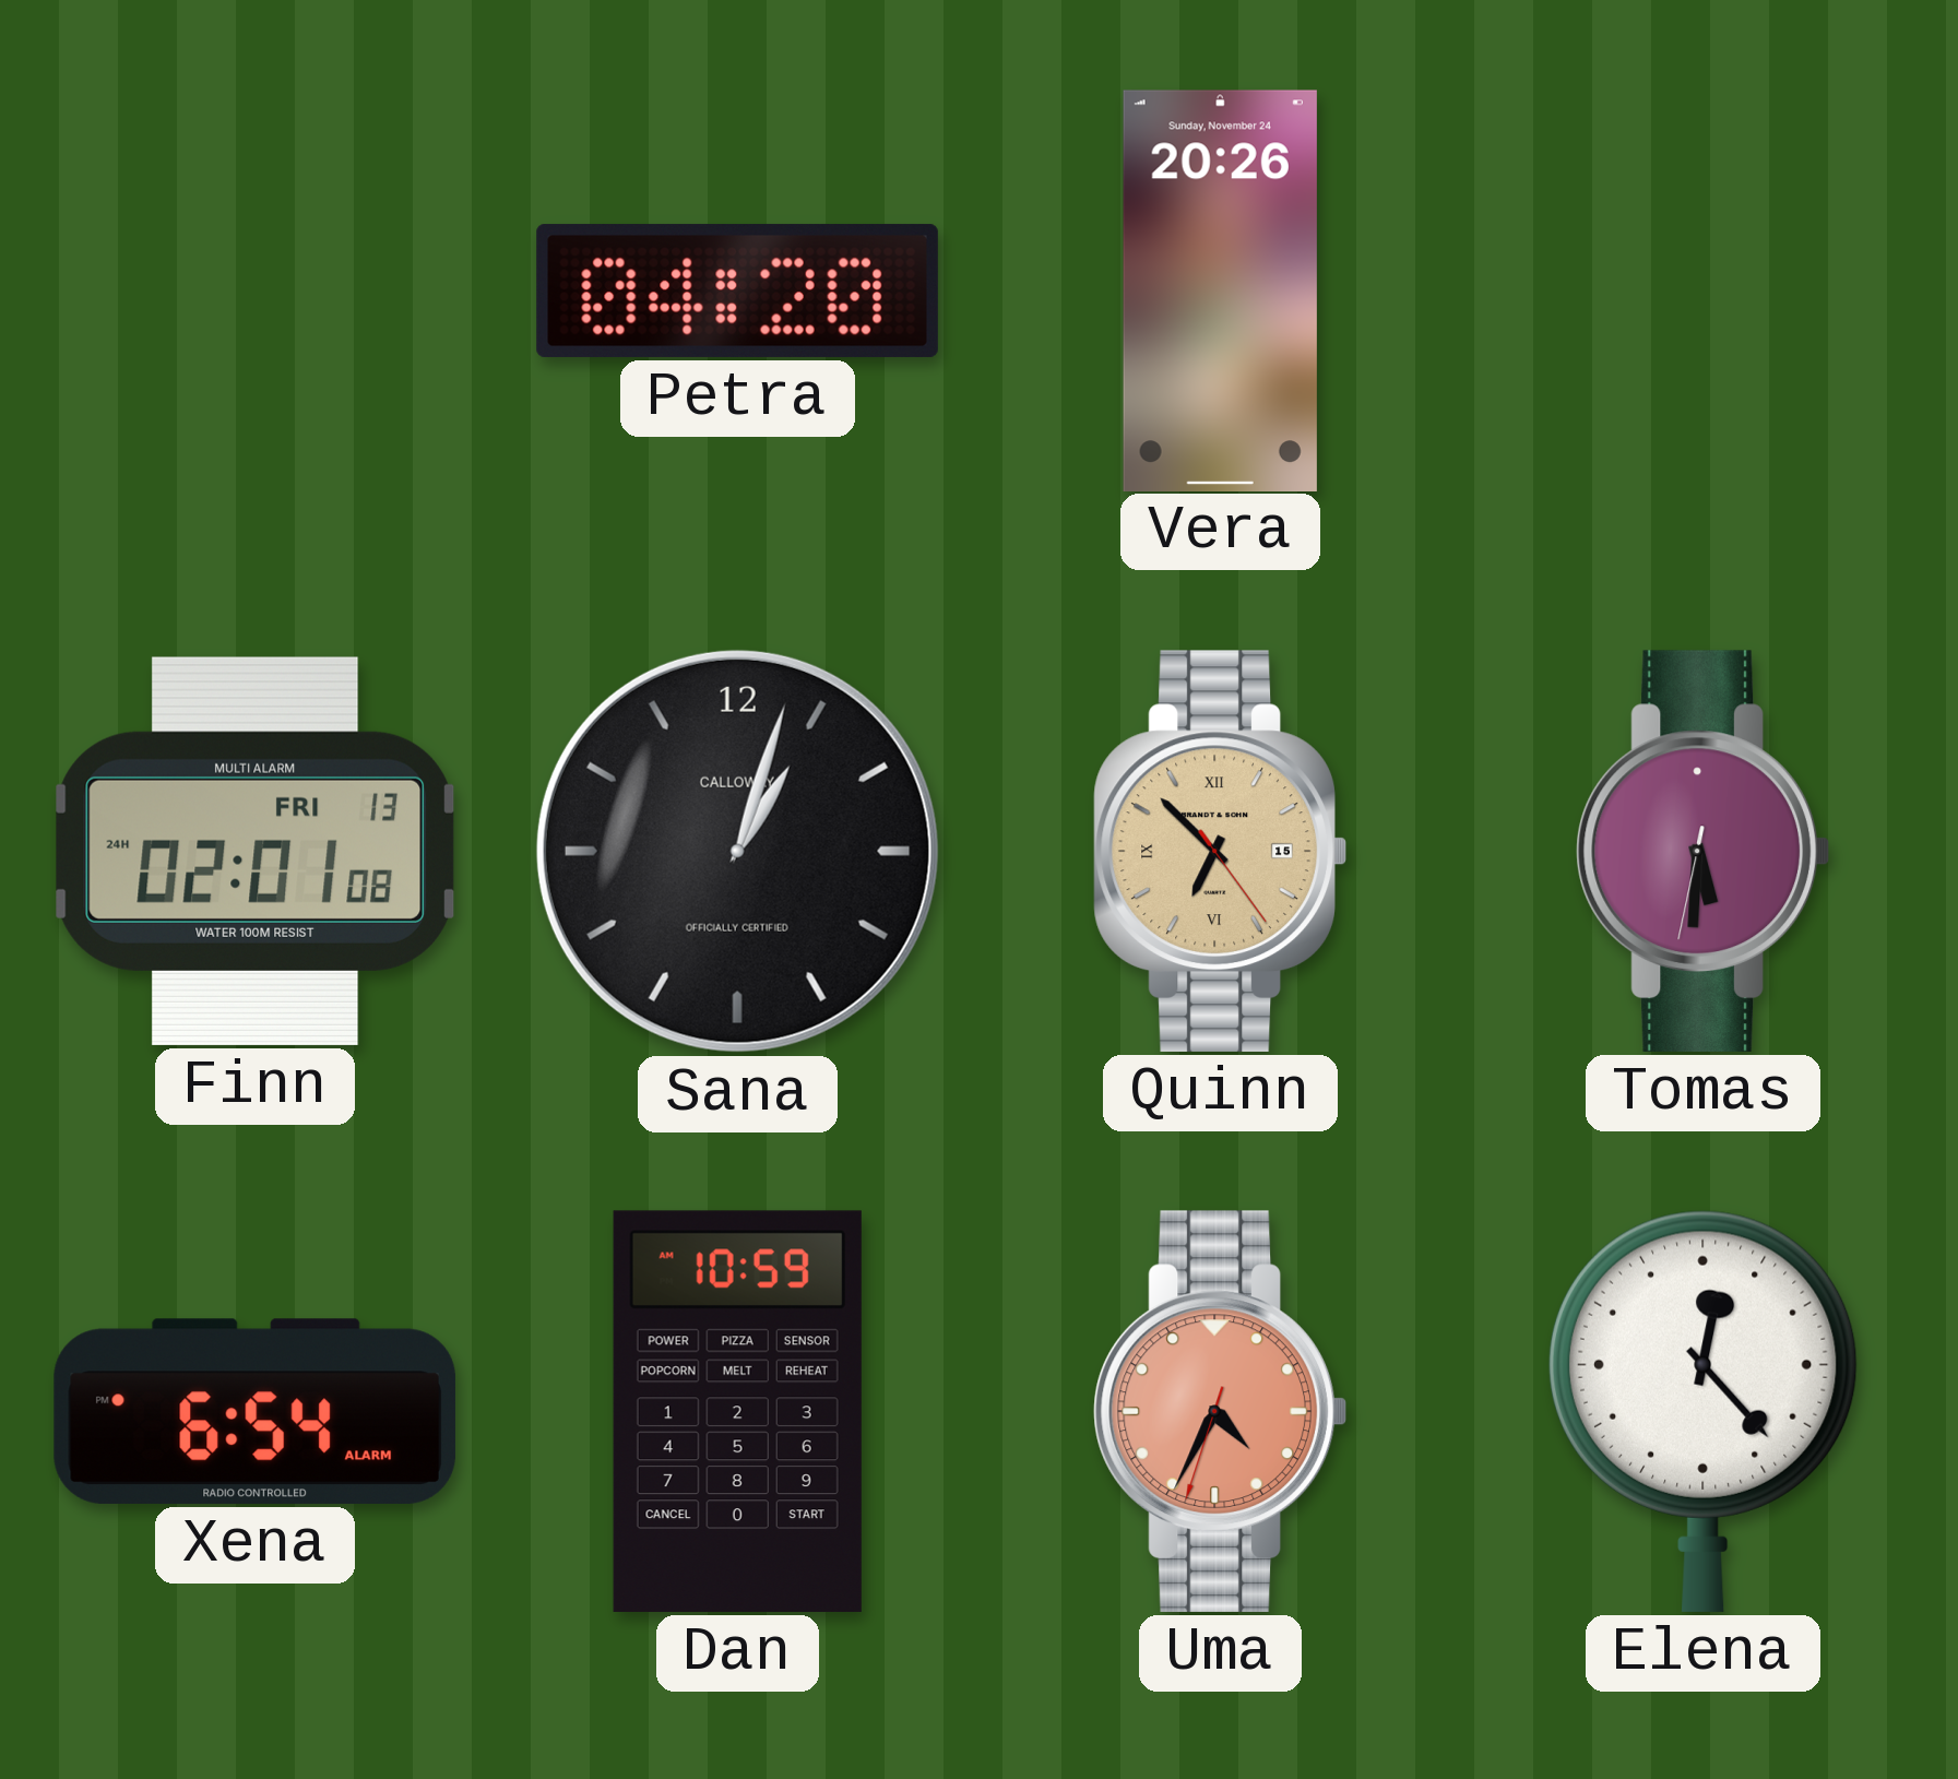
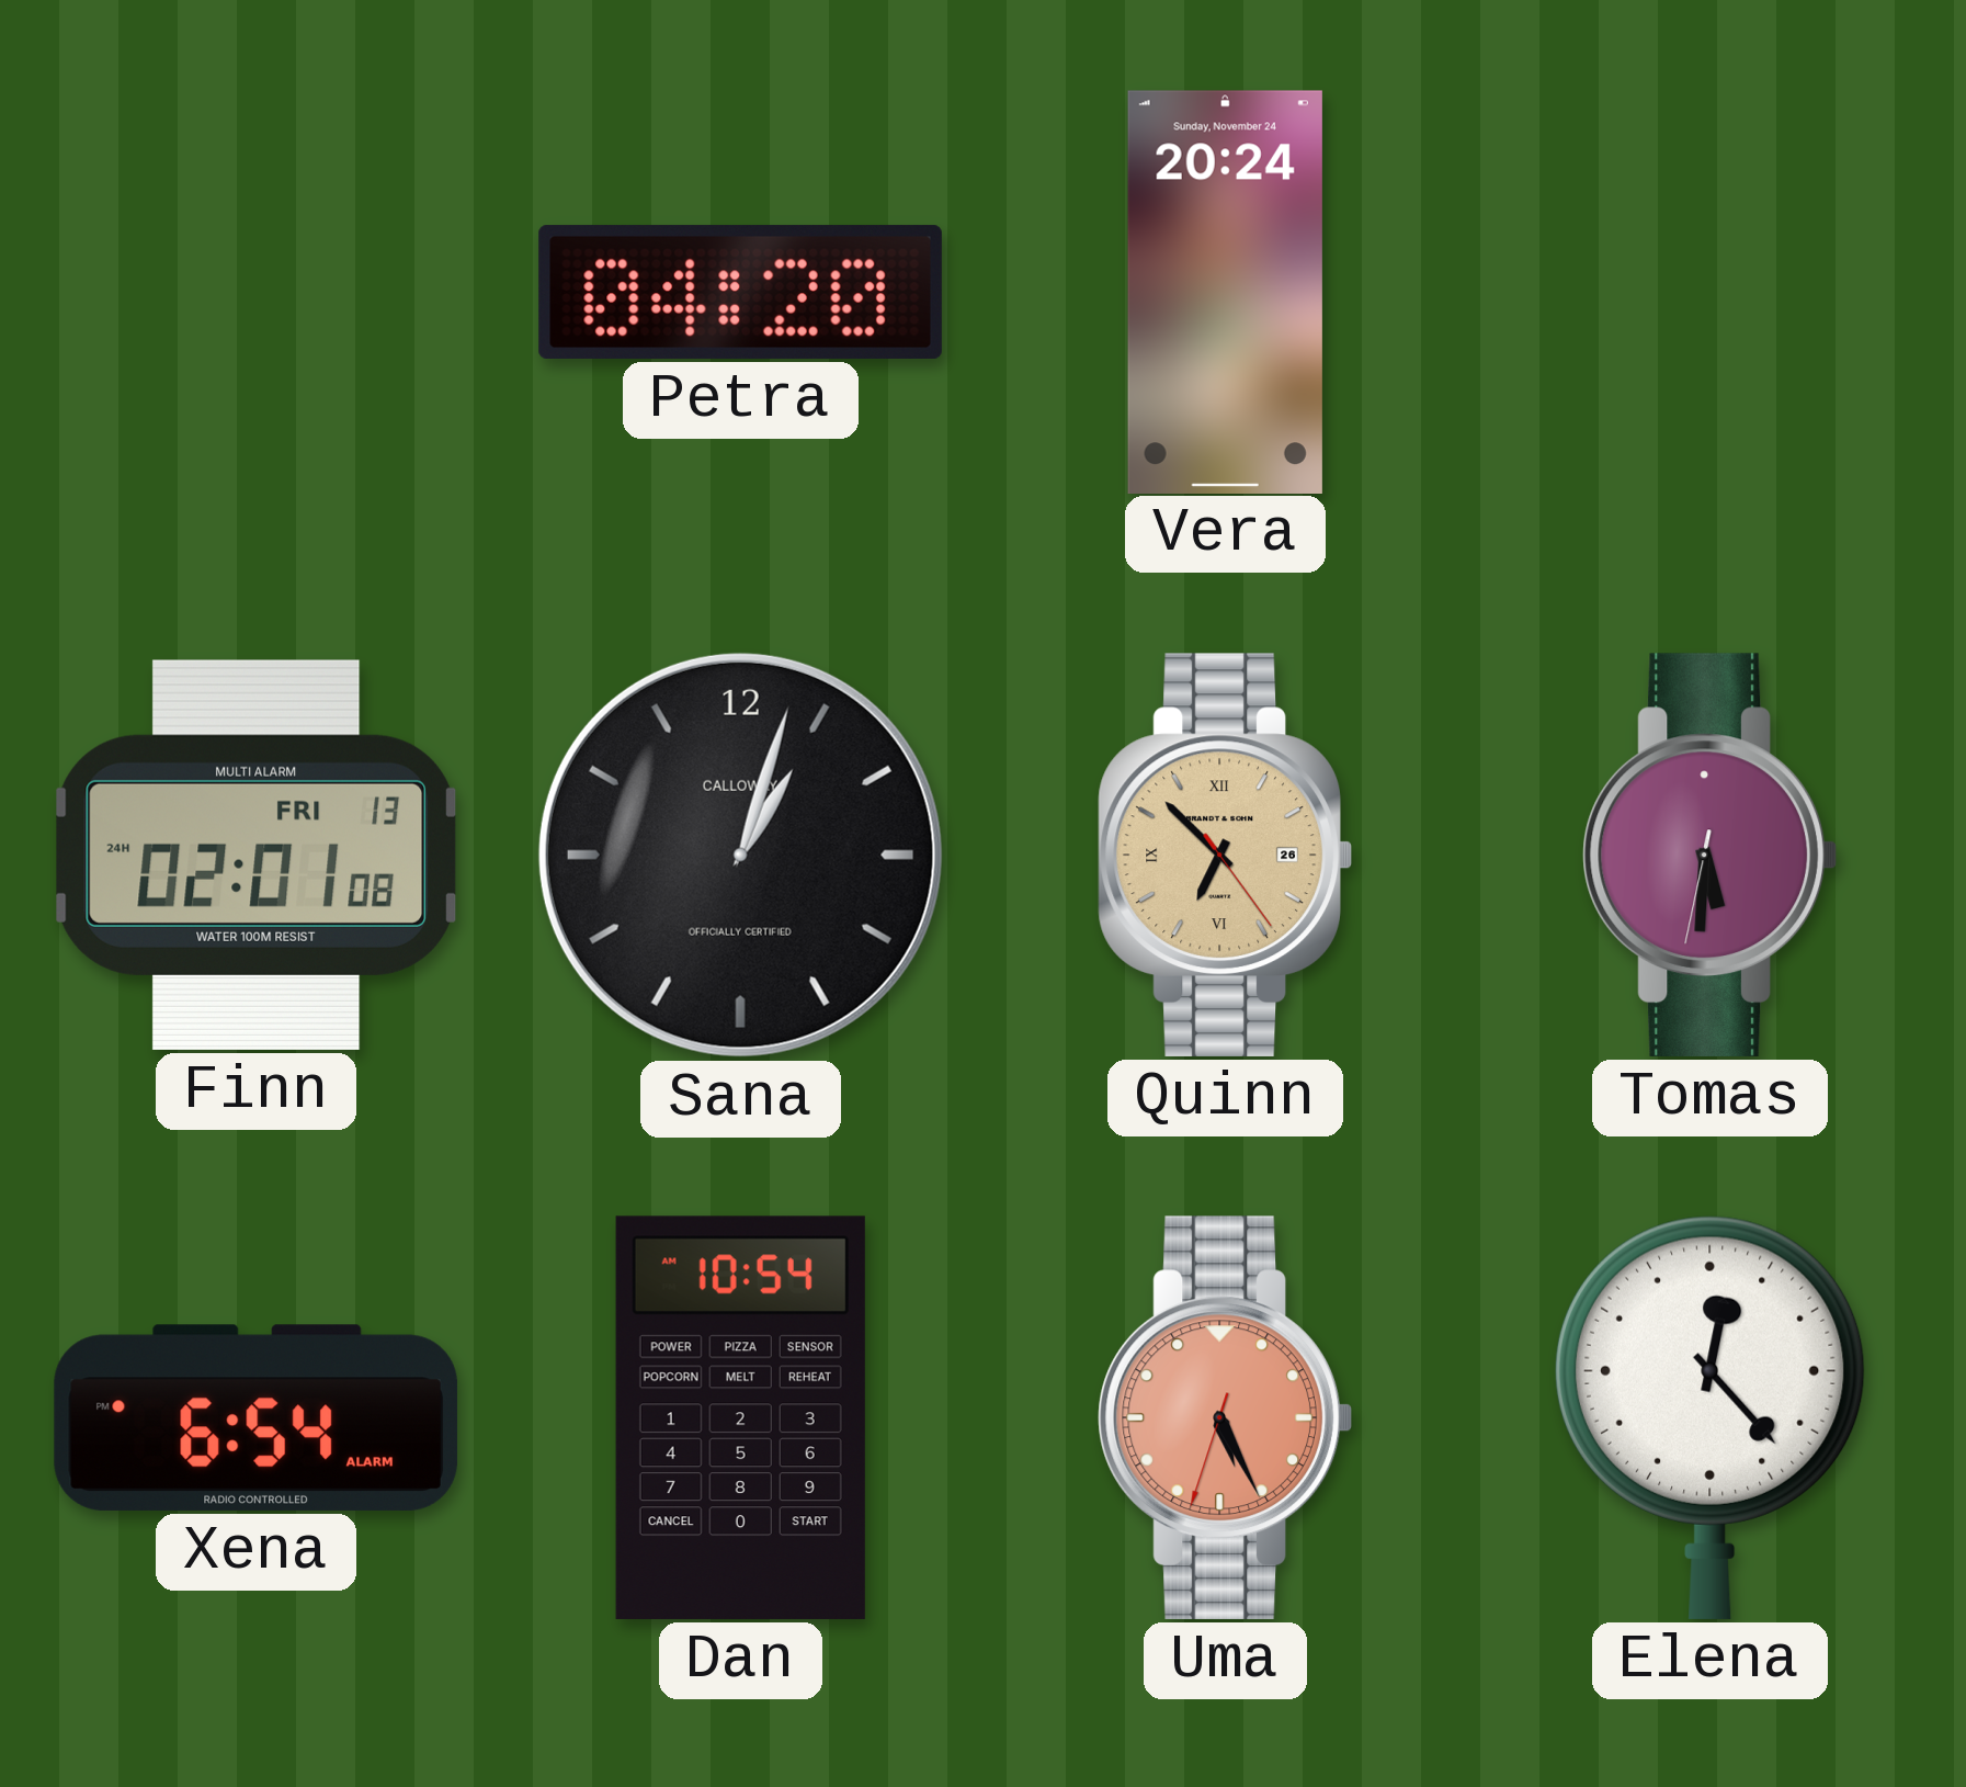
Vera: 20:26 -> 20:24
Quinn date: 15 -> 26
Dan: 10:59 -> 10:54
Uma: 4:34 -> 5:25
